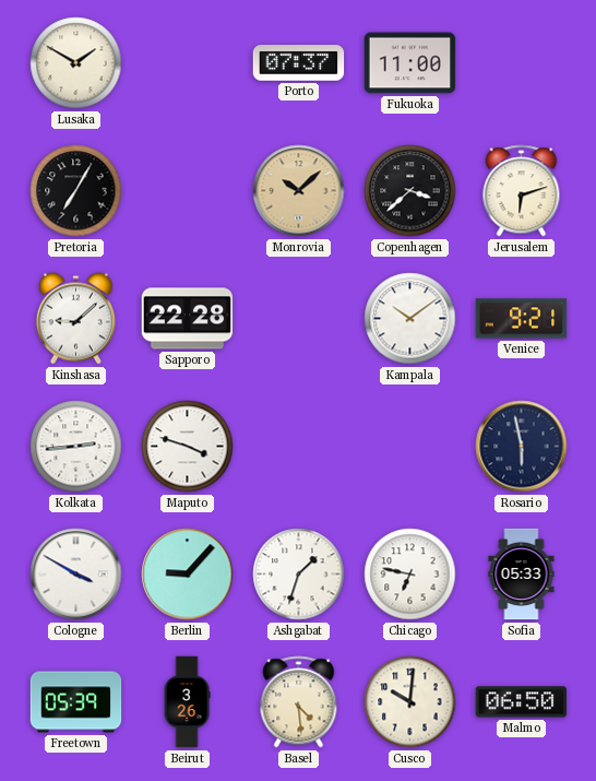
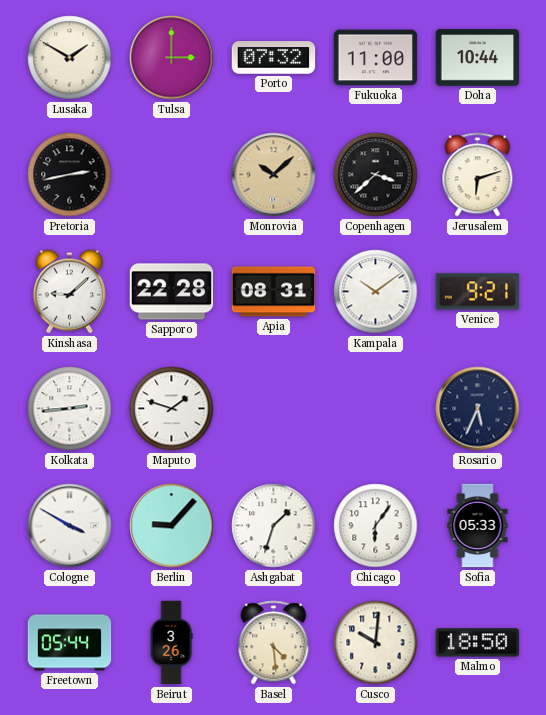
Tulsa: none -> 3:00
Porto: 07:37 -> 07:32
Doha: none -> 10:44
Pretoria: 7:05 -> 2:43
Apia: none -> 08:31
Maputo: 3:48 -> 1:48
Rosario: 5:58 -> 5:34
Chicago: 6:47 -> 6:06
Freetown: 05:39 -> 05:44
Malmo: 06:50 -> 18:50
